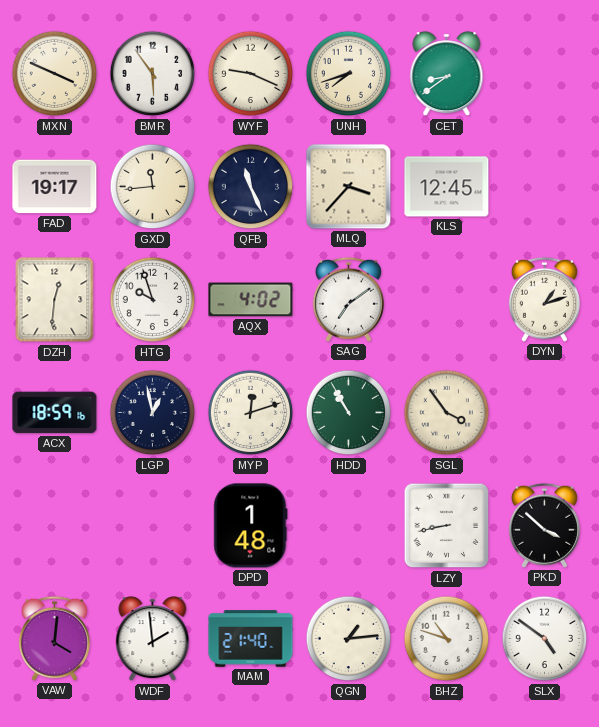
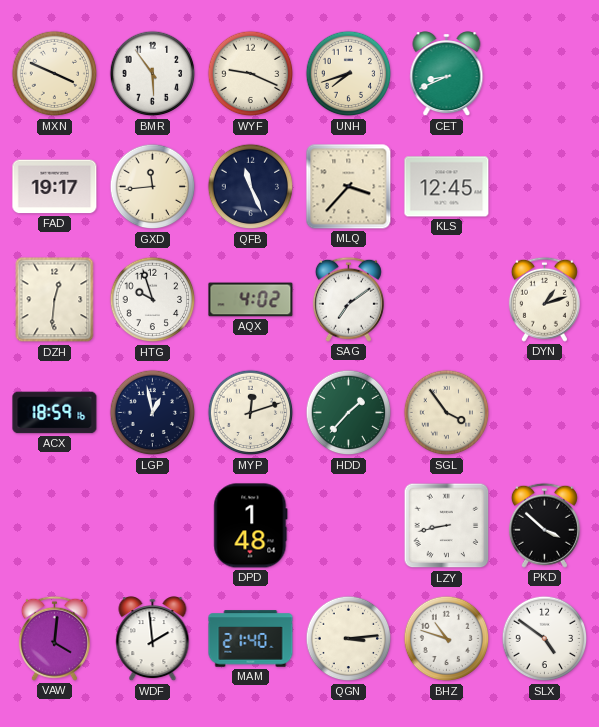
CET: 8:39 -> 8:41
HDD: 10:55 -> 1:37
QGN: 1:14 -> 3:14
